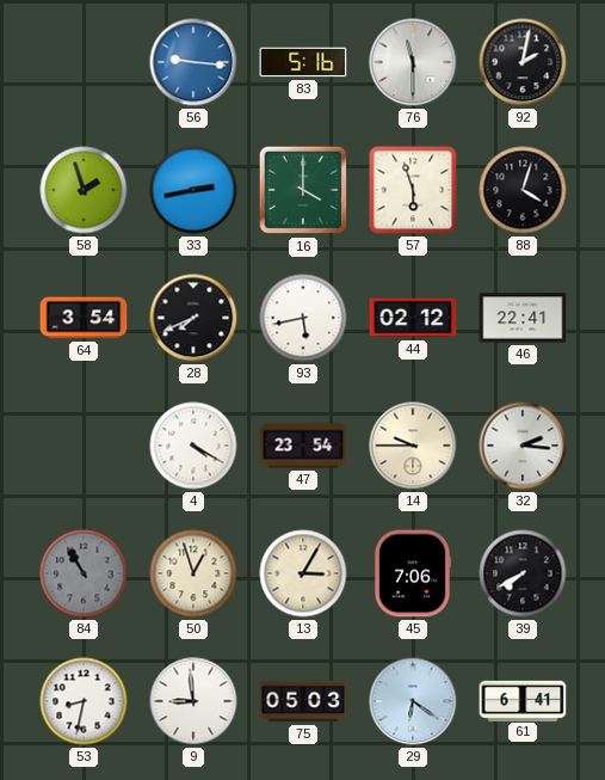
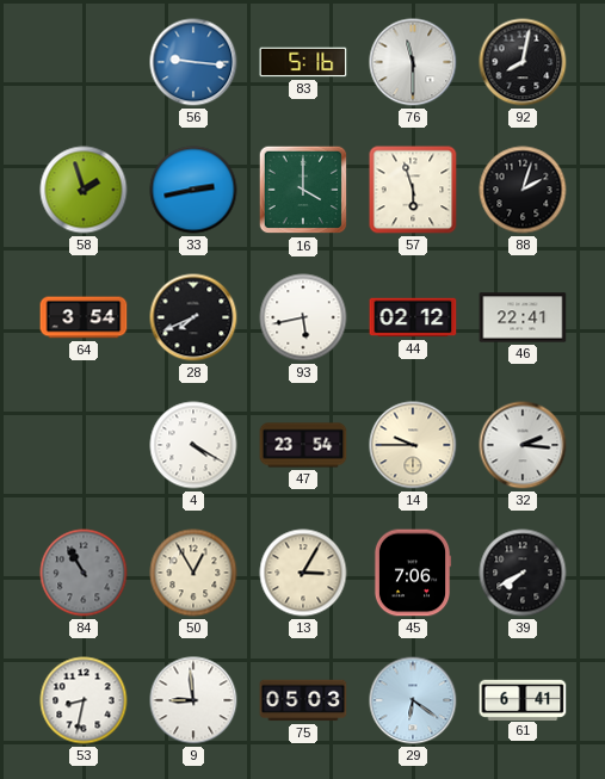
92: 2:02 -> 8:02
88: 4:03 -> 2:03
50: 12:57 -> 12:55
